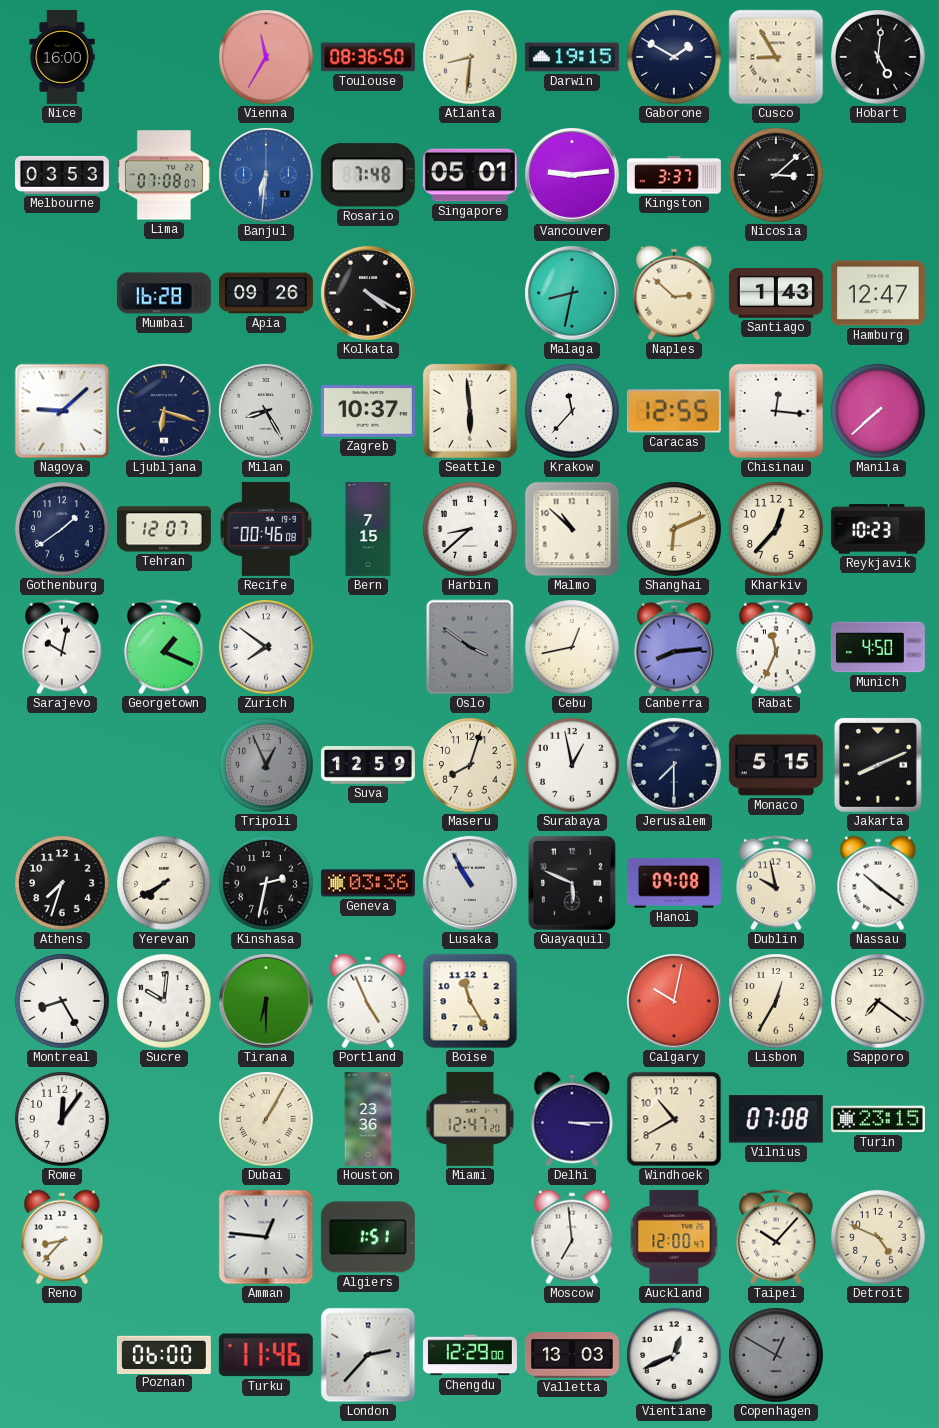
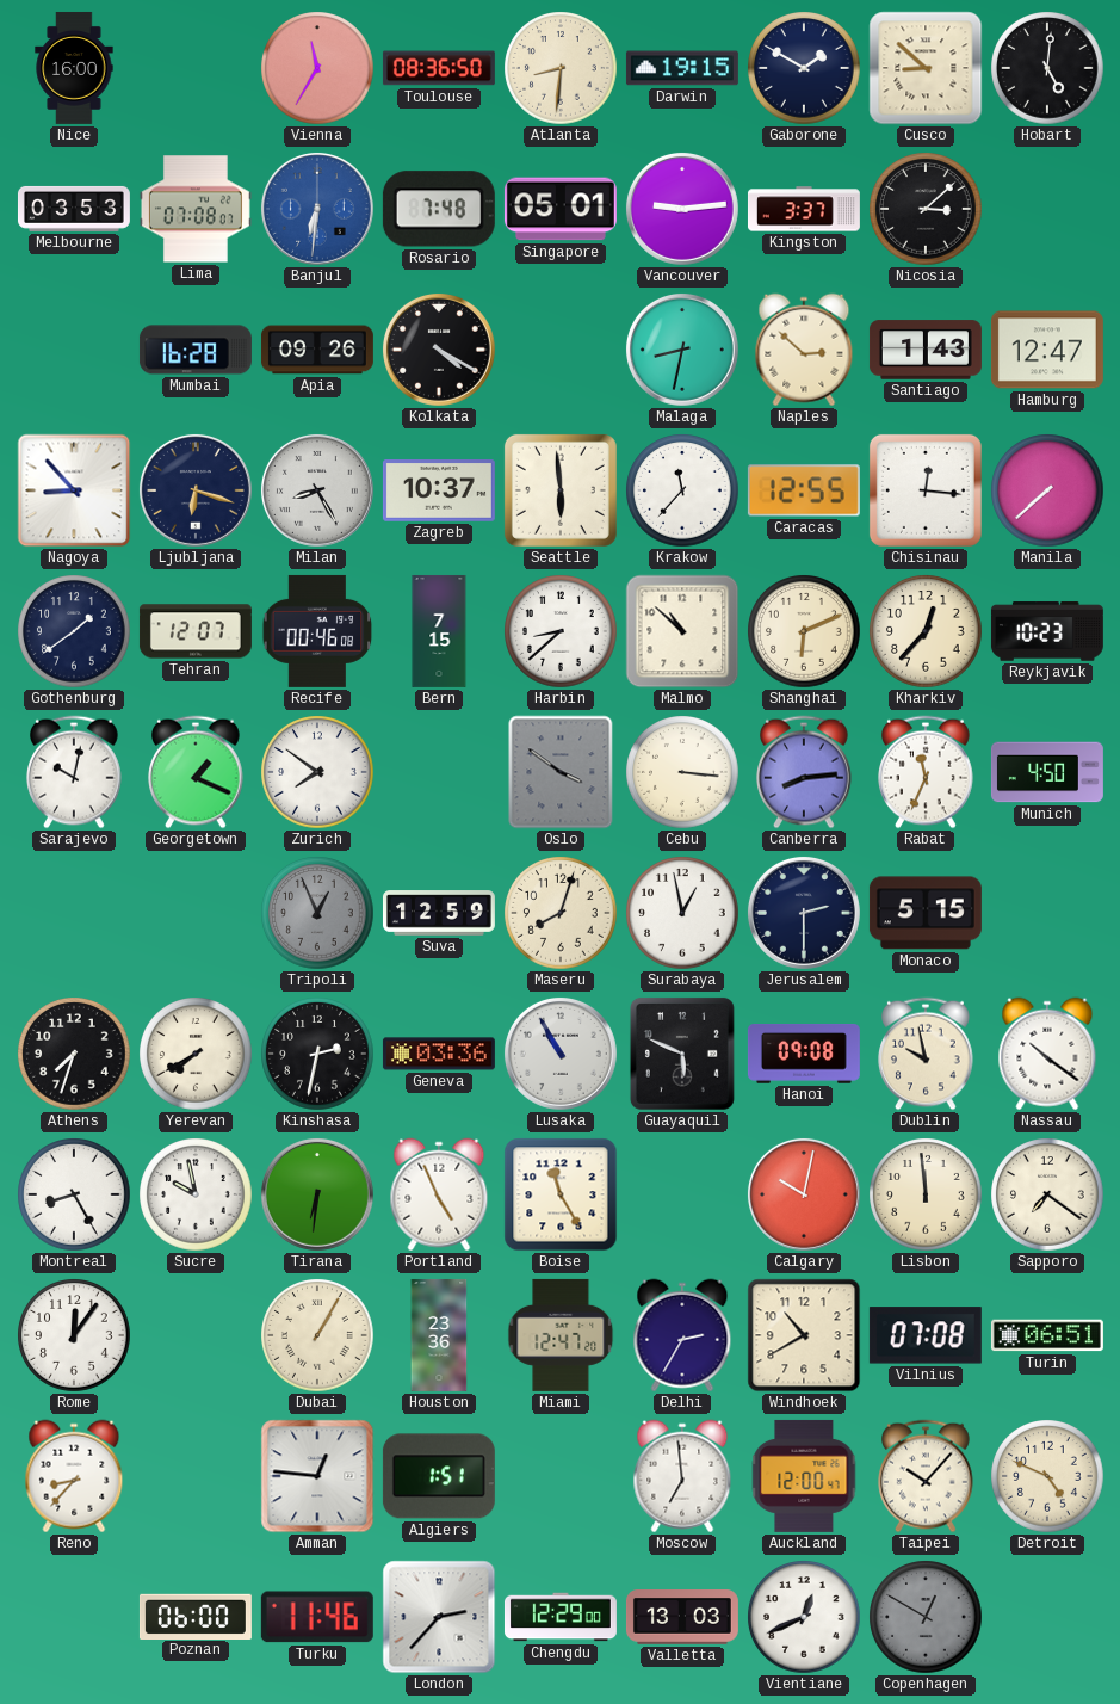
Cusco: 8:55 -> 8:52
Nagoya: 9:08 -> 8:53
Cebu: 12:43 -> 3:16
Jerusalem: 7:30 -> 2:30
Jakarta: 8:11 -> none
Sucre: 10:01 -> 9:58
Tirana: 6:30 -> 6:31
Lisbon: 12:35 -> 11:59
Delhi: 3:15 -> 2:35
Turin: 23:15 -> 06:51
